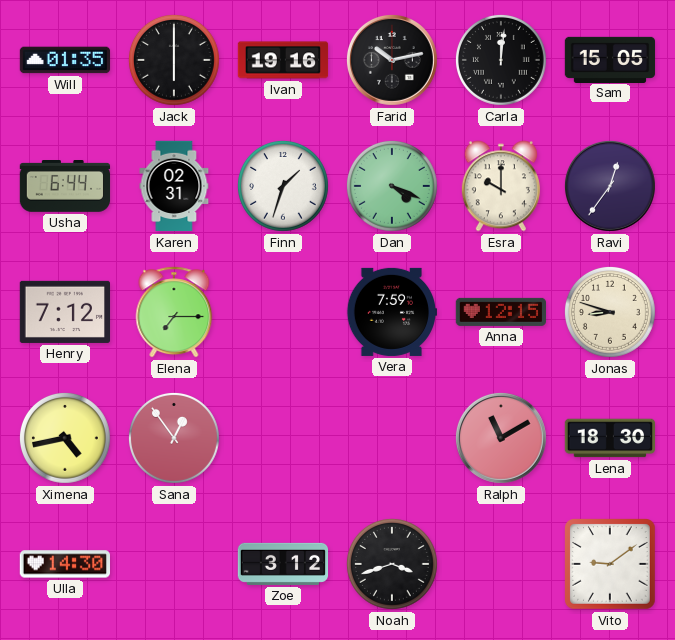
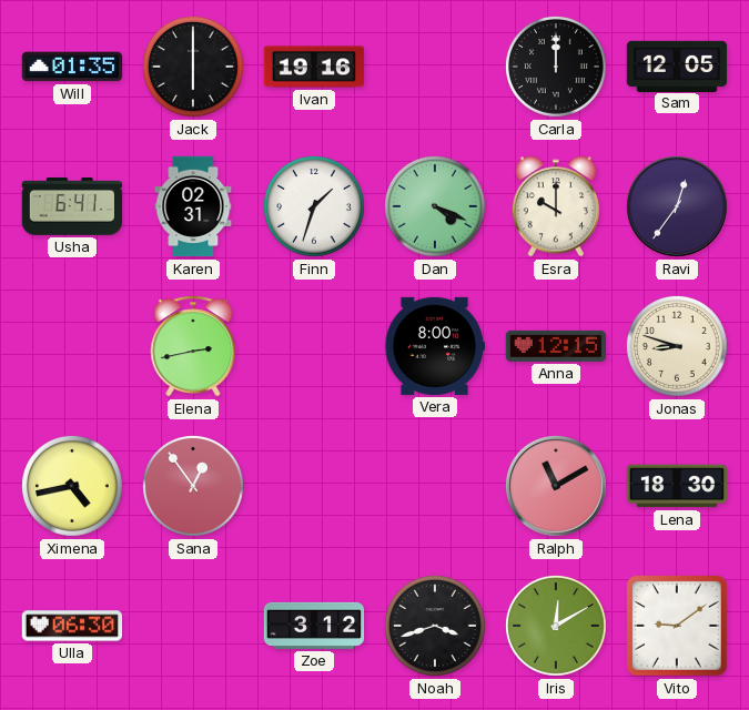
Farid: 10:13 -> none
Carla: 12:01 -> 12:00
Sam: 15:05 -> 12:05
Usha: 6:44 -> 6:41
Henry: 7:12 -> none
Elena: 7:15 -> 2:43
Vera: 7:59 -> 8:00
Ulla: 14:30 -> 06:30
Iris: none -> 12:10
